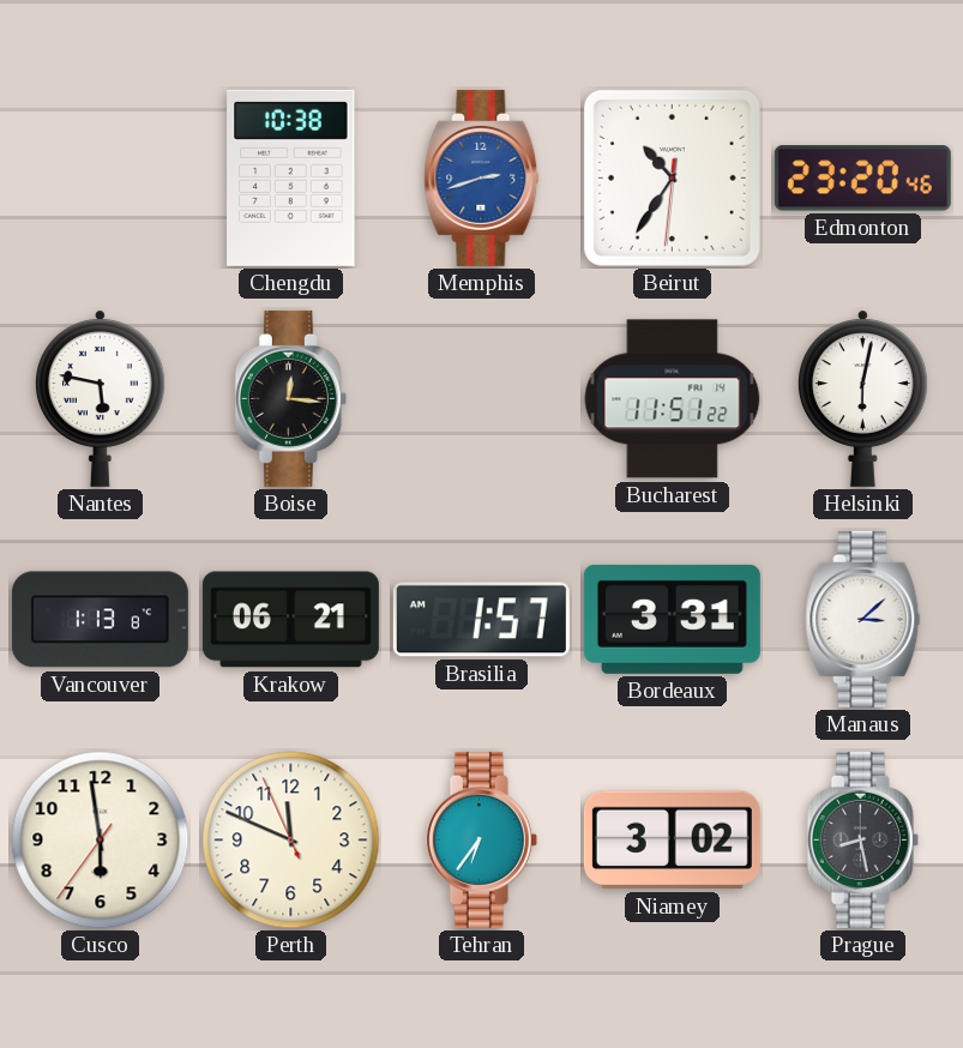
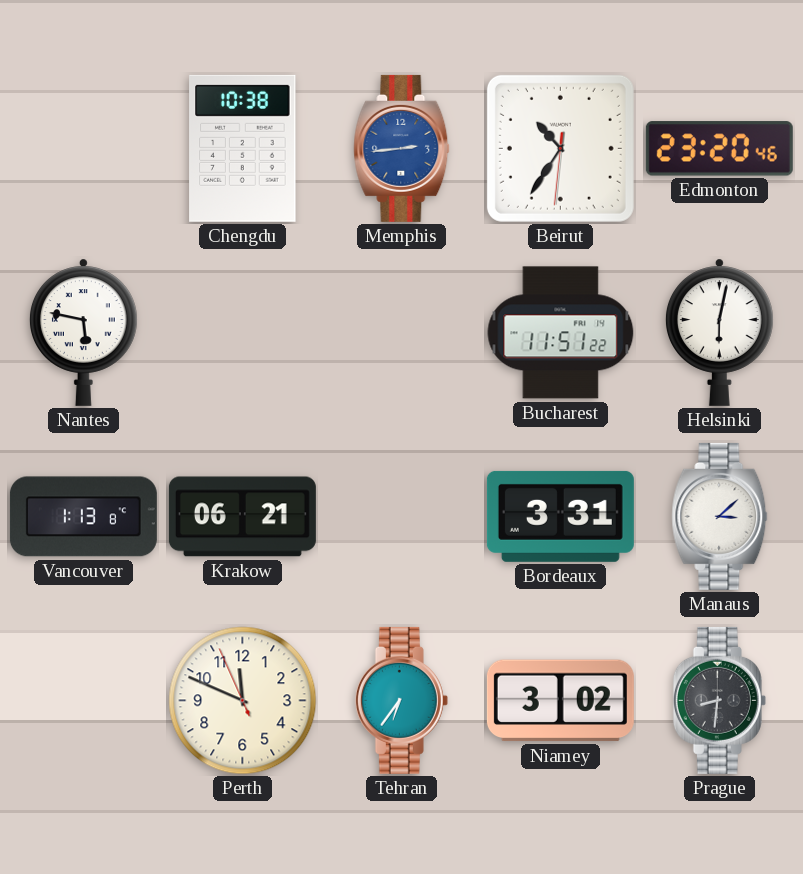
Memphis: 2:42 -> 2:44
Boise: 12:16 -> none
Brasilia: 1:57 -> none
Cusco: 5:58 -> none
Prague: 8:28 -> 8:31
